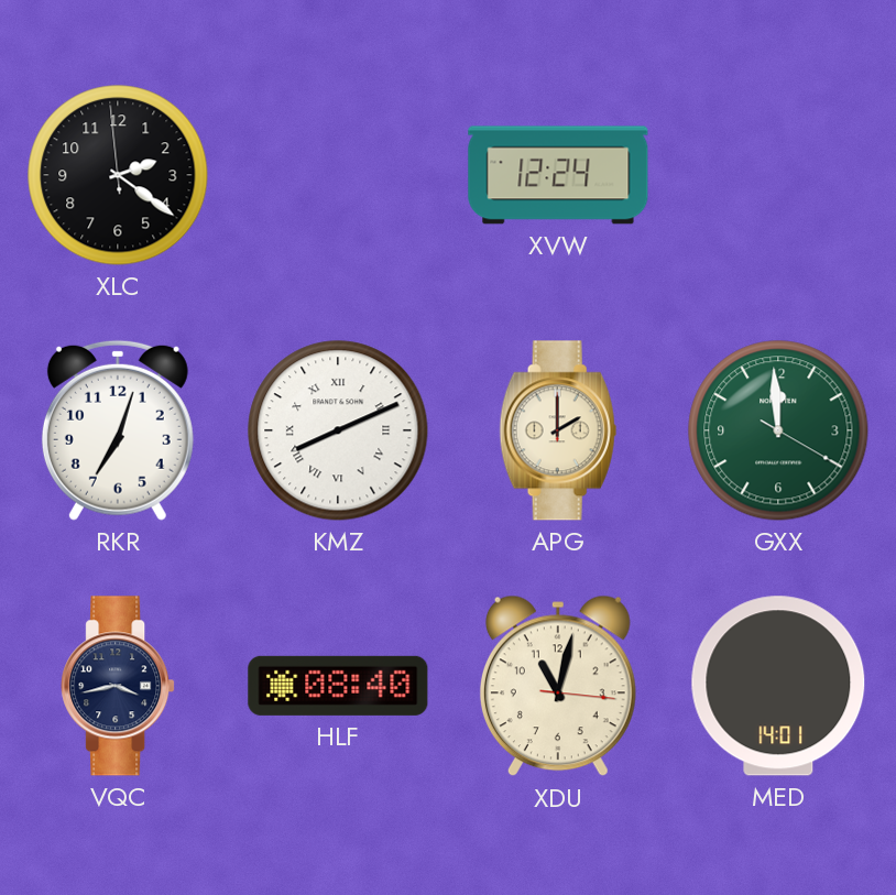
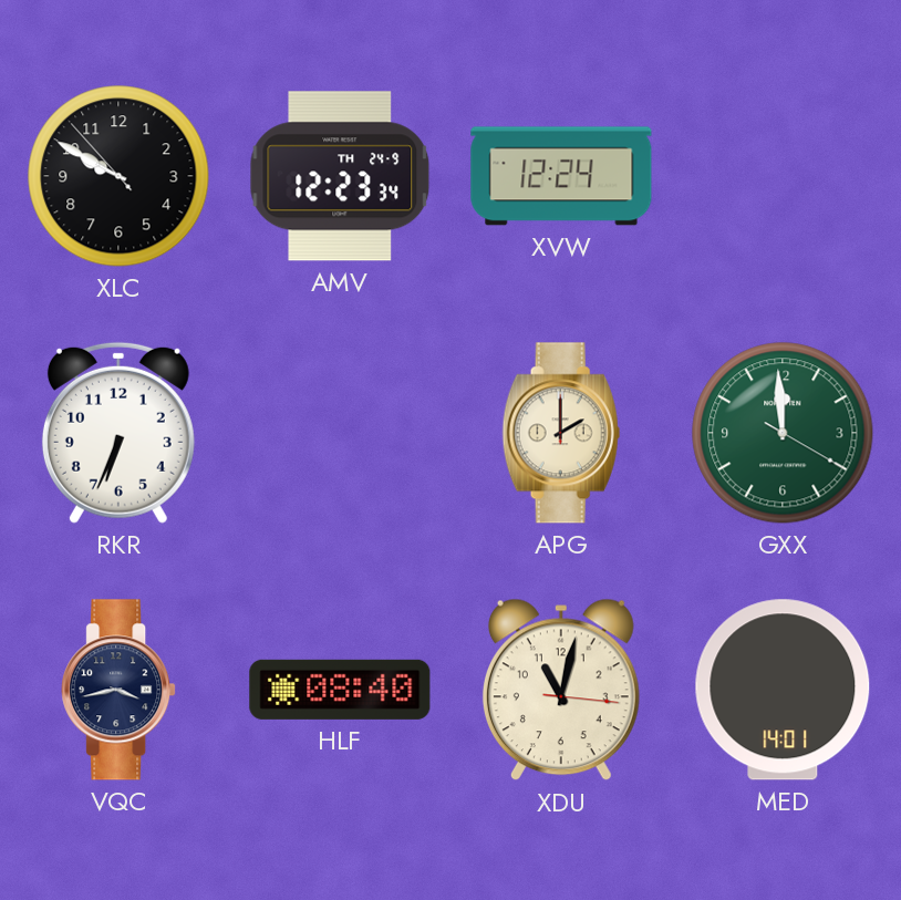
XLC: 2:20 -> 9:49
AMV: none -> 12:23
RKR: 7:03 -> 6:34
KMZ: 8:11 -> none
